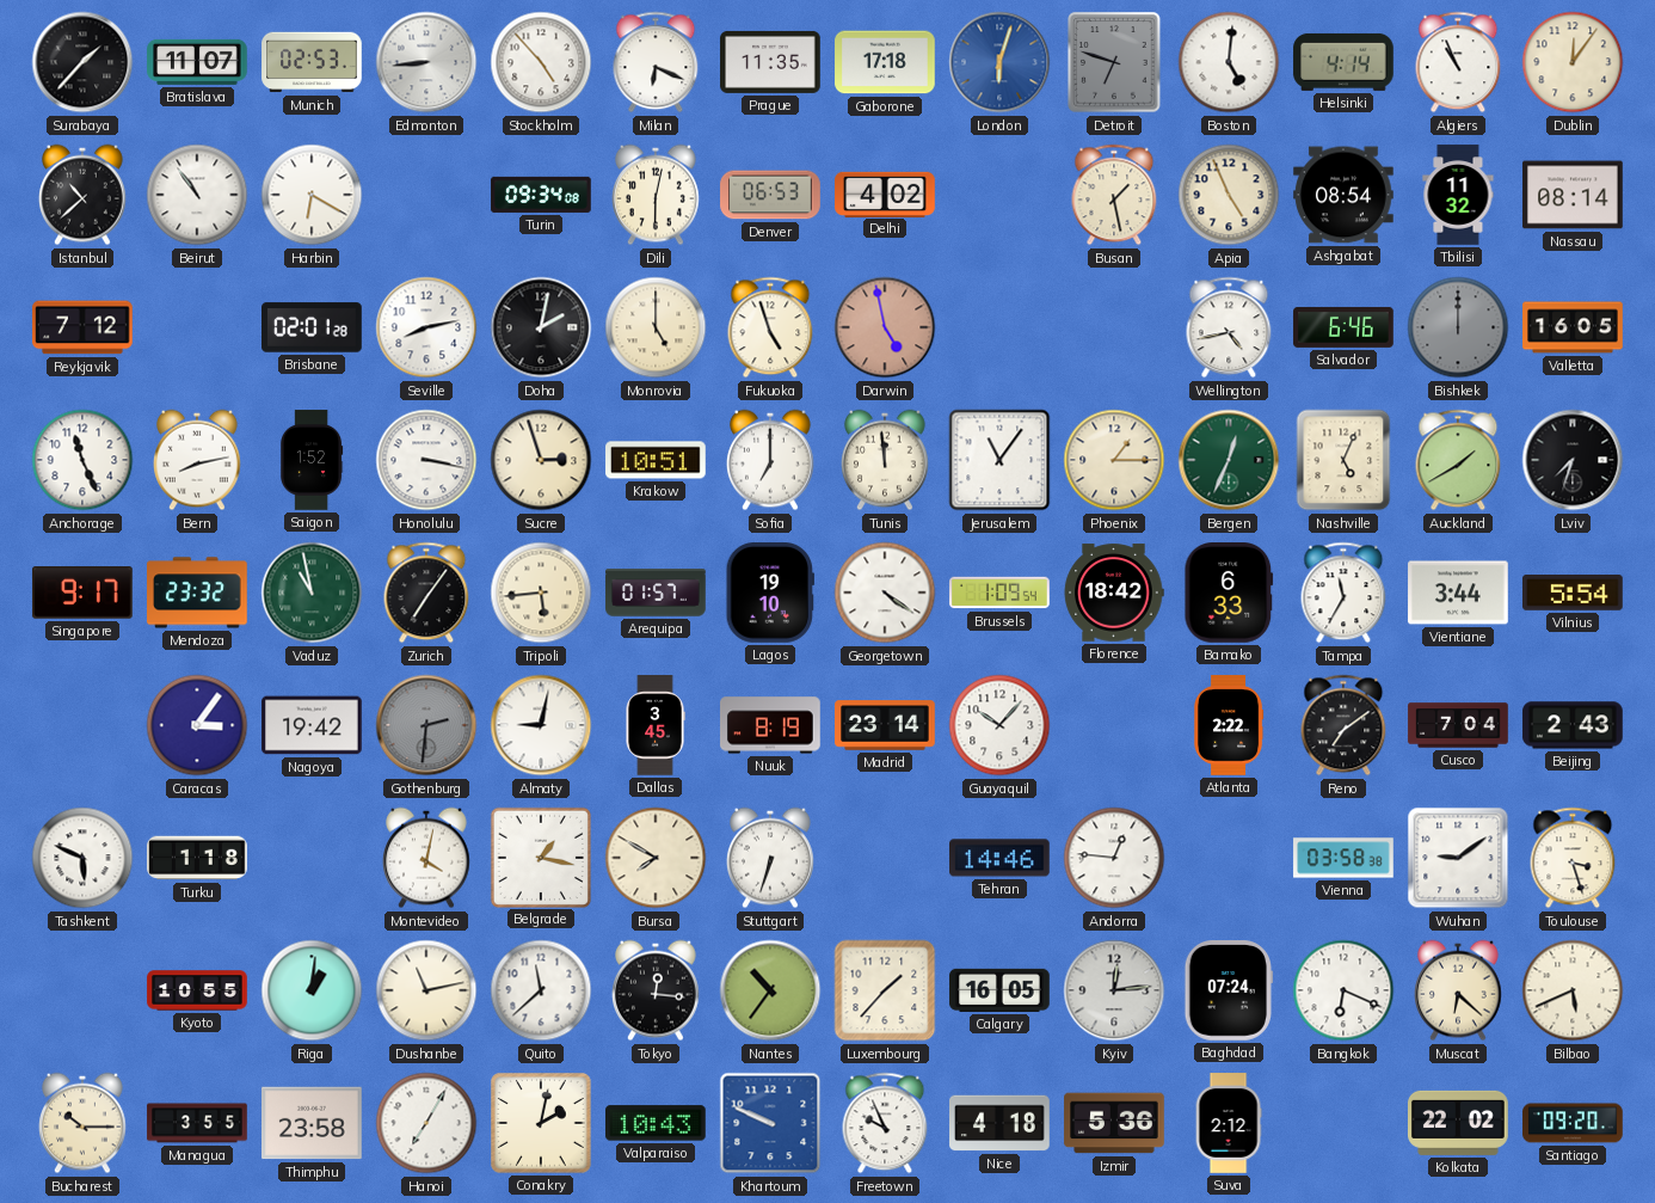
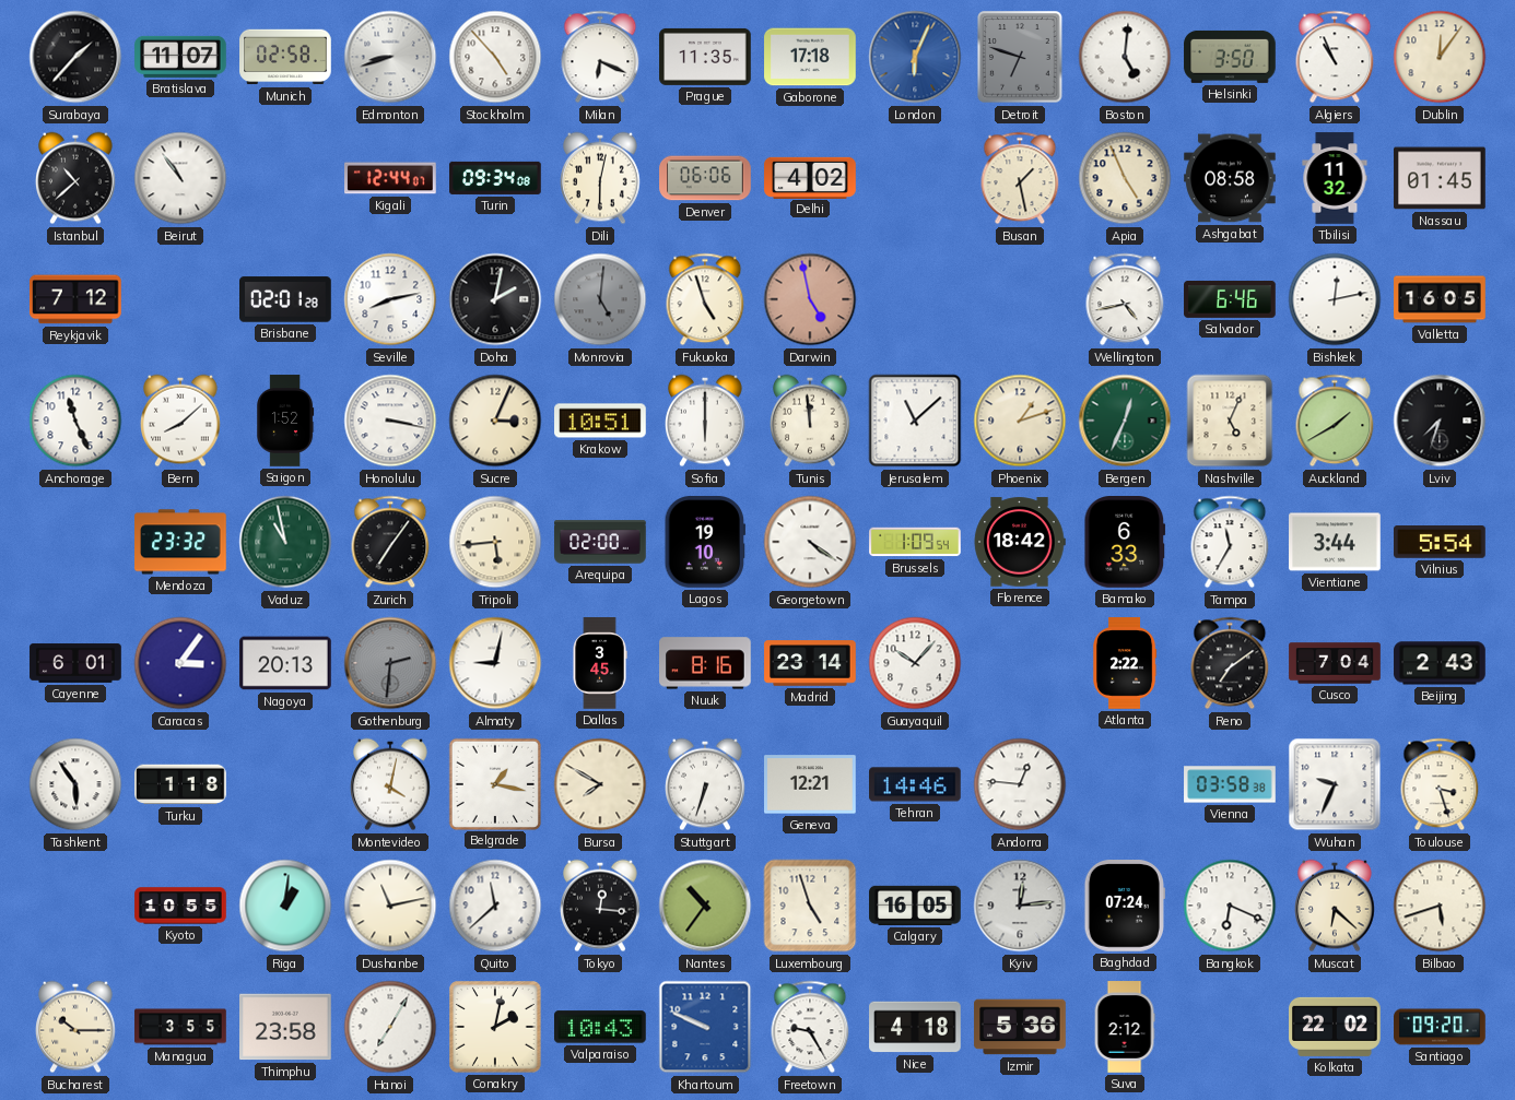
Munich: 02:53 -> 02:58
Edmonton: 8:44 -> 8:42
London: 6:03 -> 6:04
Helsinki: 4:14 -> 3:50
Harbin: 6:20 -> none
Kigali: none -> 12:44
Denver: 06:53 -> 06:06
Ashgabat: 08:54 -> 08:58
Nassau: 08:14 -> 01:45
Monrovia: 5:00 -> 5:01
Monrovia dial: cream -> grey
Bishkek: 12:00 -> 12:13
Bishkek dial: grey -> white
Bern: 8:13 -> 8:08
Sucre: 2:57 -> 3:04
Sofia: 7:00 -> 6:00
Jerusalem: 11:06 -> 11:08
Phoenix: 1:15 -> 1:12
Singapore: 9:17 -> none
Arequipa: 01:57 -> 02:00
Cayenne: none -> 6:01
Nagoya: 19:42 -> 20:13
Nuuk: 8:19 -> 8:16
Tashkent: 5:49 -> 5:54
Geneva: none -> 12:21
Wuhan: 9:09 -> 9:34
Luxembourg: 1:37 -> 4:57
Bilbao: 5:41 -> 5:42
Freetown: 9:56 -> 9:25
